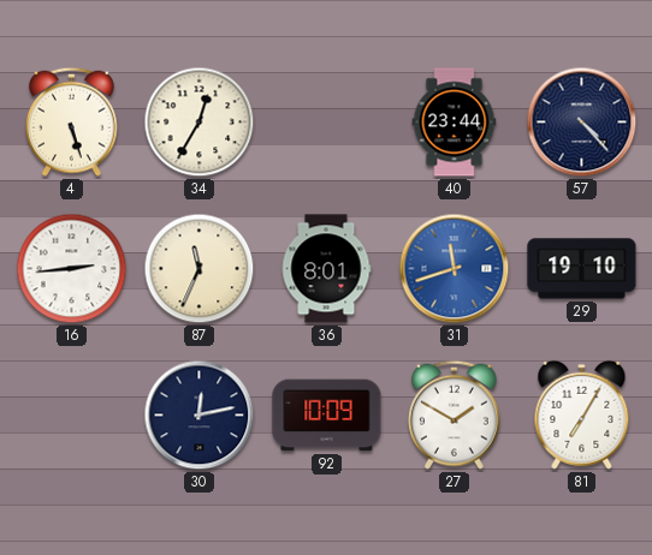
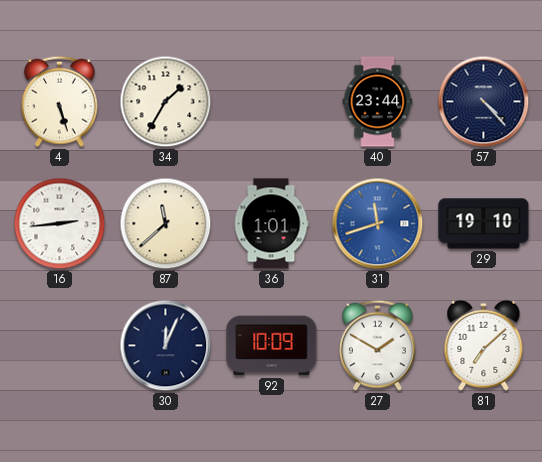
34: 12:35 -> 1:35
87: 11:34 -> 11:38
36: 8:01 -> 1:01
30: 12:13 -> 12:04
81: 7:05 -> 7:08
